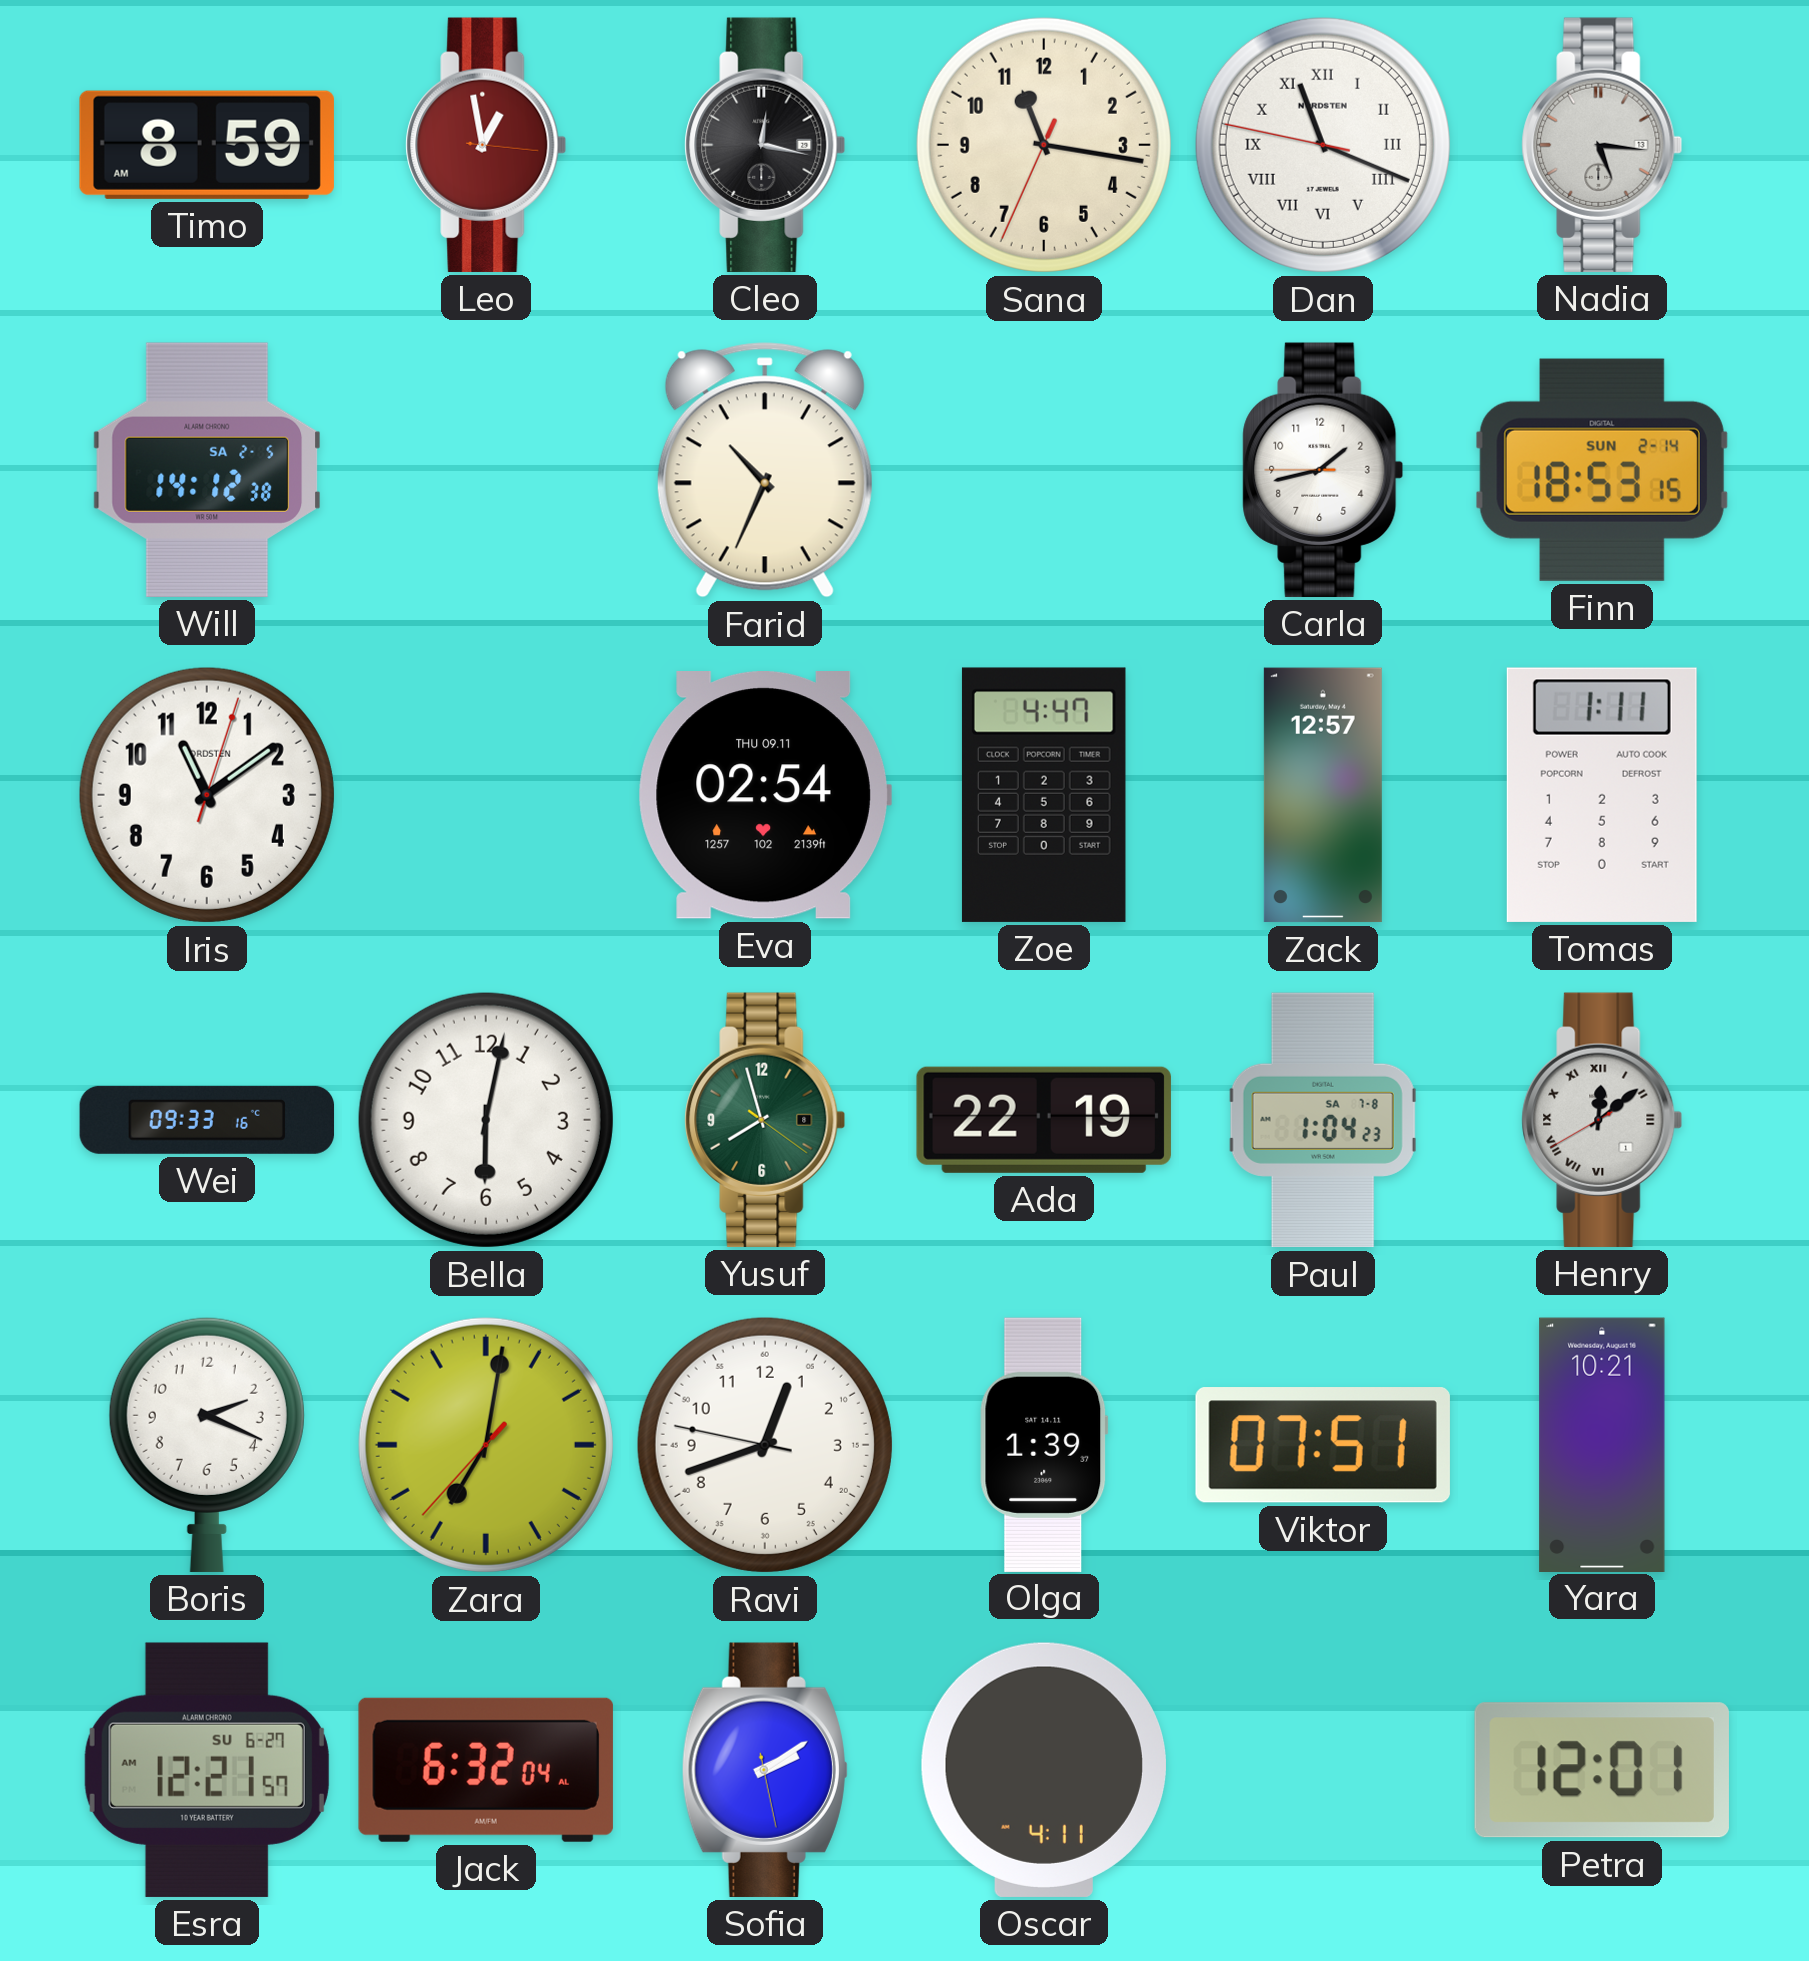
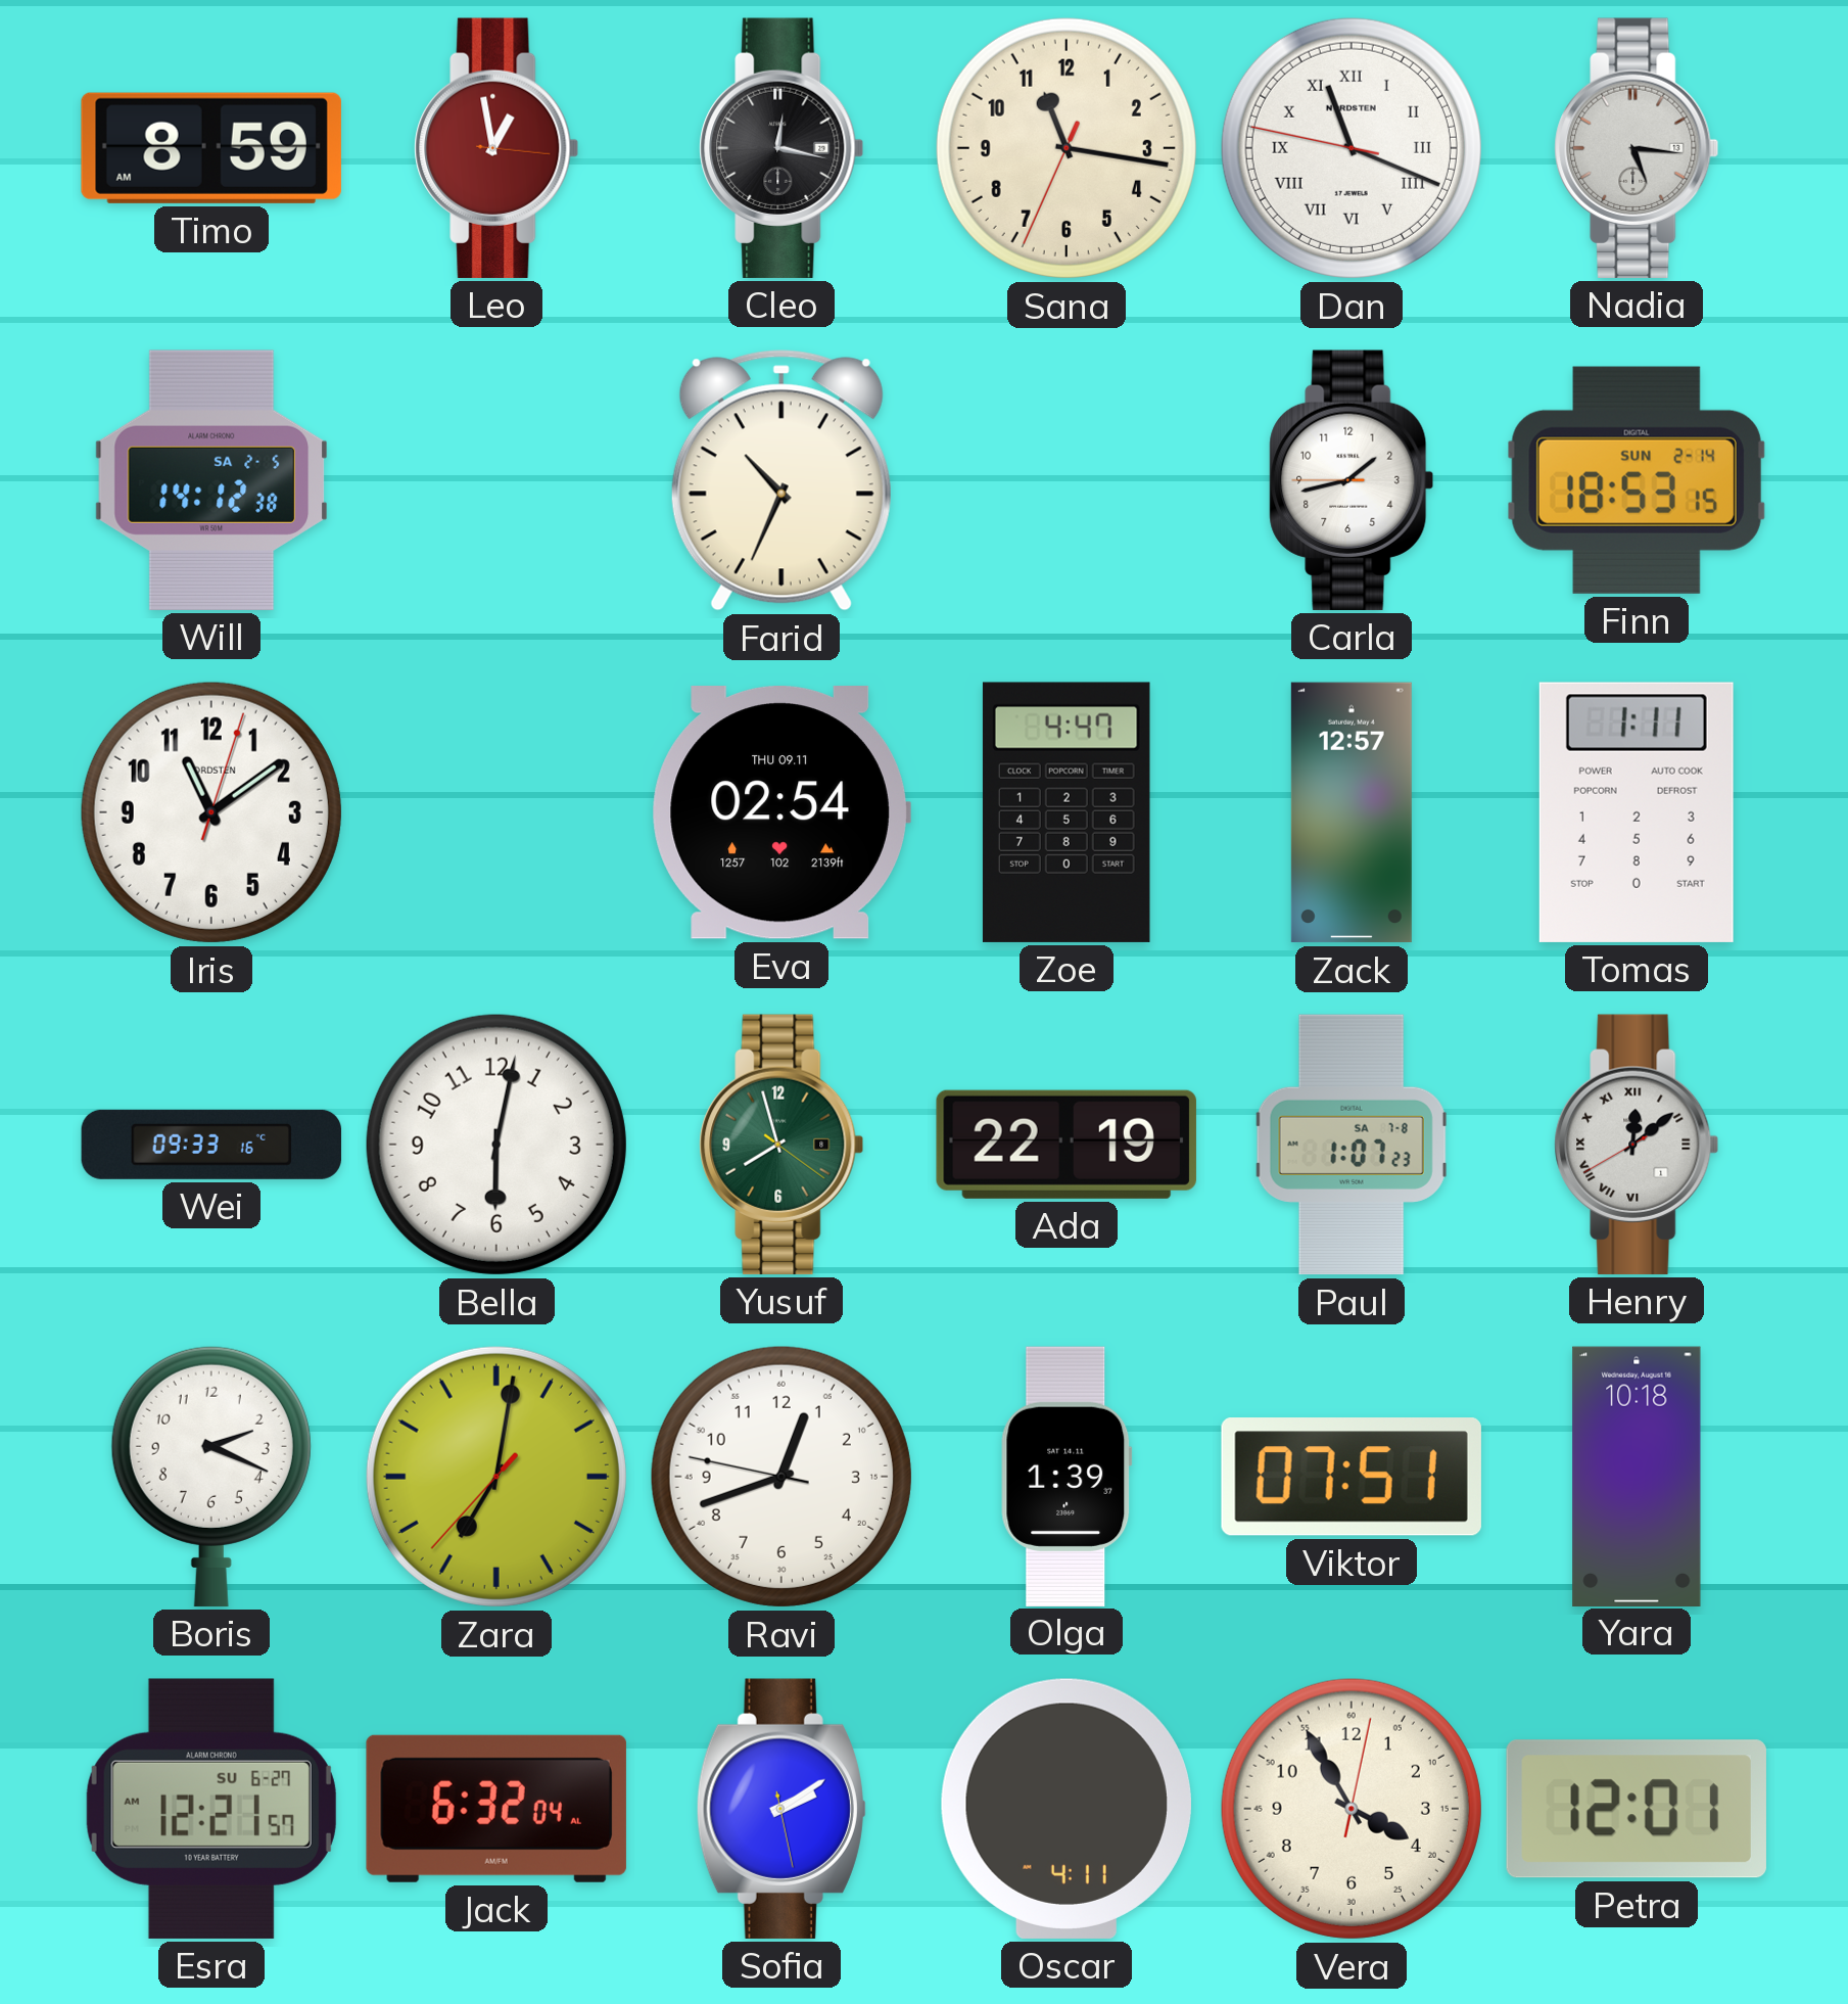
Paul: 1:04 -> 1:07
Yara: 10:21 -> 10:18
Vera: none -> 3:55
